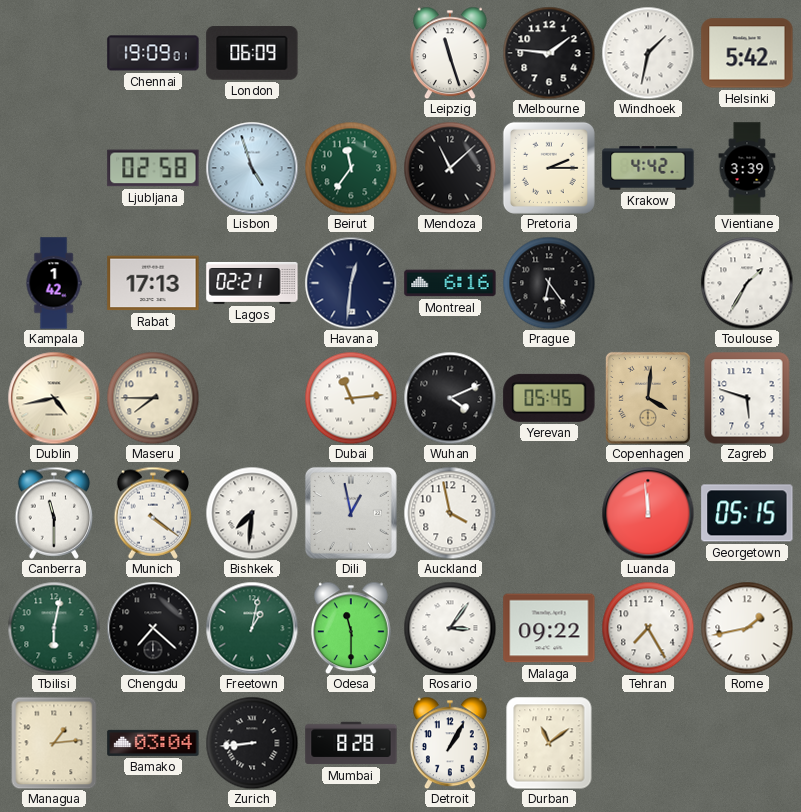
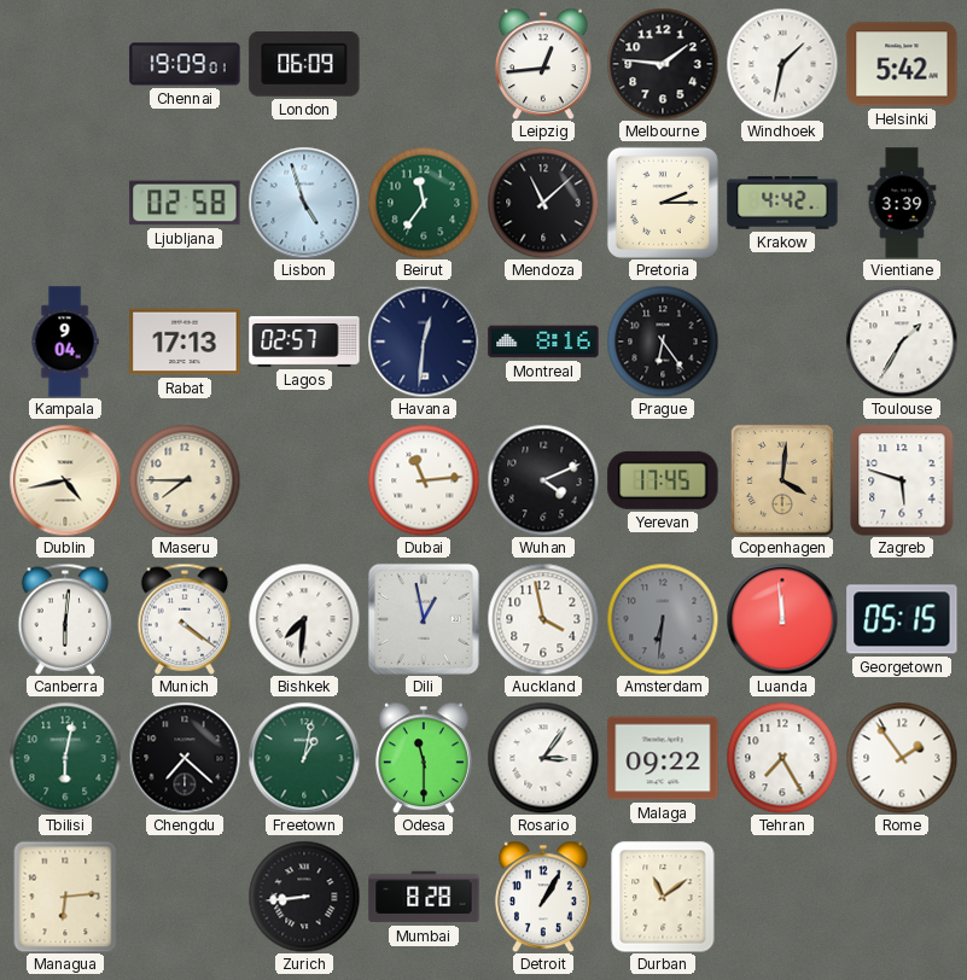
Leipzig: 11:27 -> 12:44
Kampala: 1:42 -> 9:04
Lagos: 02:21 -> 02:57
Montreal: 6:16 -> 8:16
Yerevan: 05:45 -> 17:45
Canberra: 11:30 -> 6:01
Amsterdam: none -> 6:31
Rome: 1:43 -> 1:54
Managua: 1:14 -> 6:14
Bamako: 03:04 -> none
